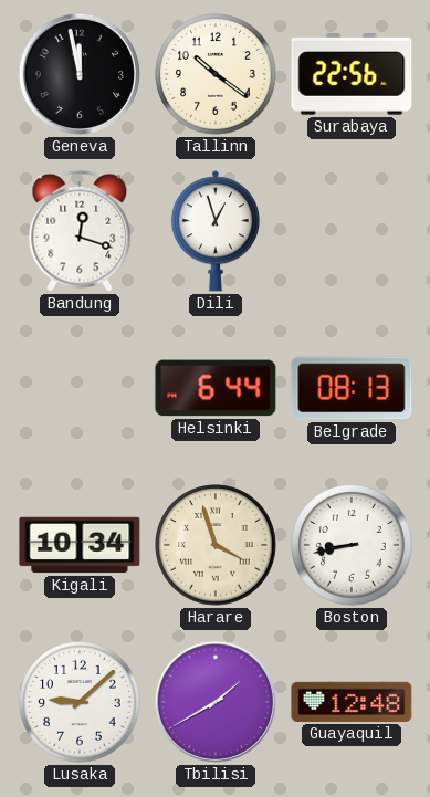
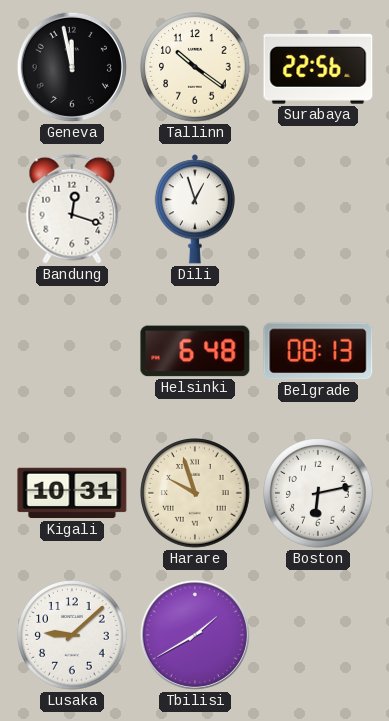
Helsinki: 6:44 -> 6:48
Kigali: 10:34 -> 10:31
Harare: 3:57 -> 9:57
Boston: 8:43 -> 6:13
Guayaquil: 12:48 -> none
